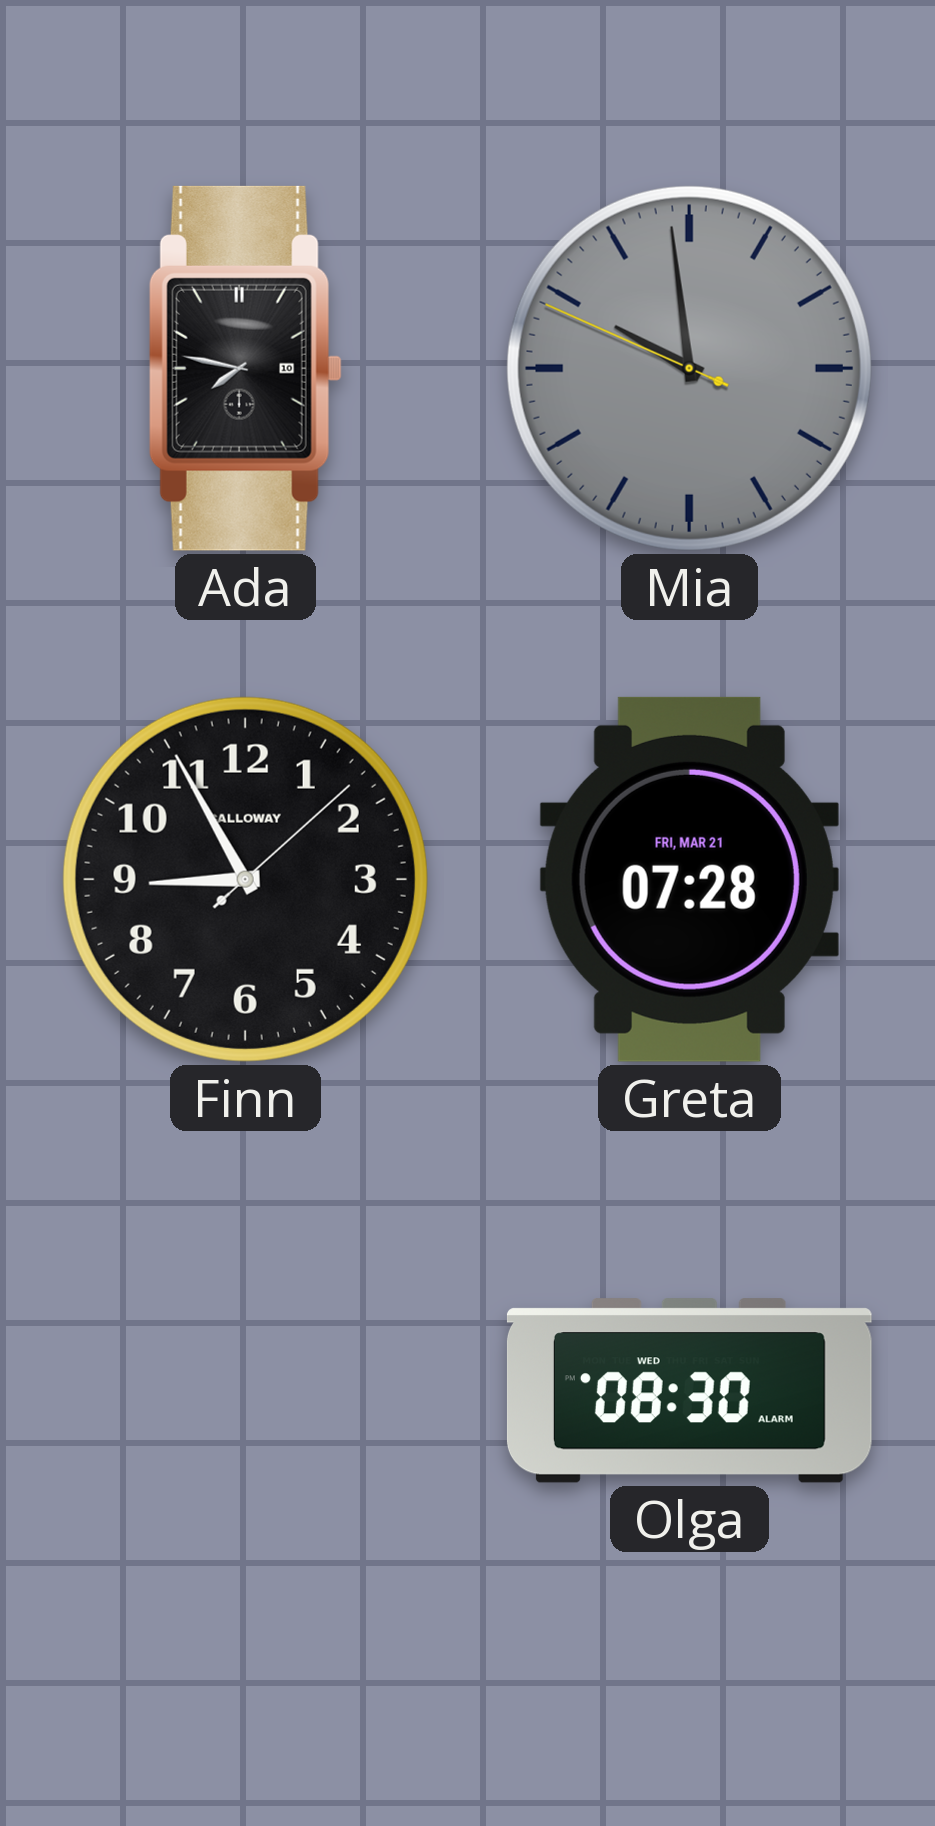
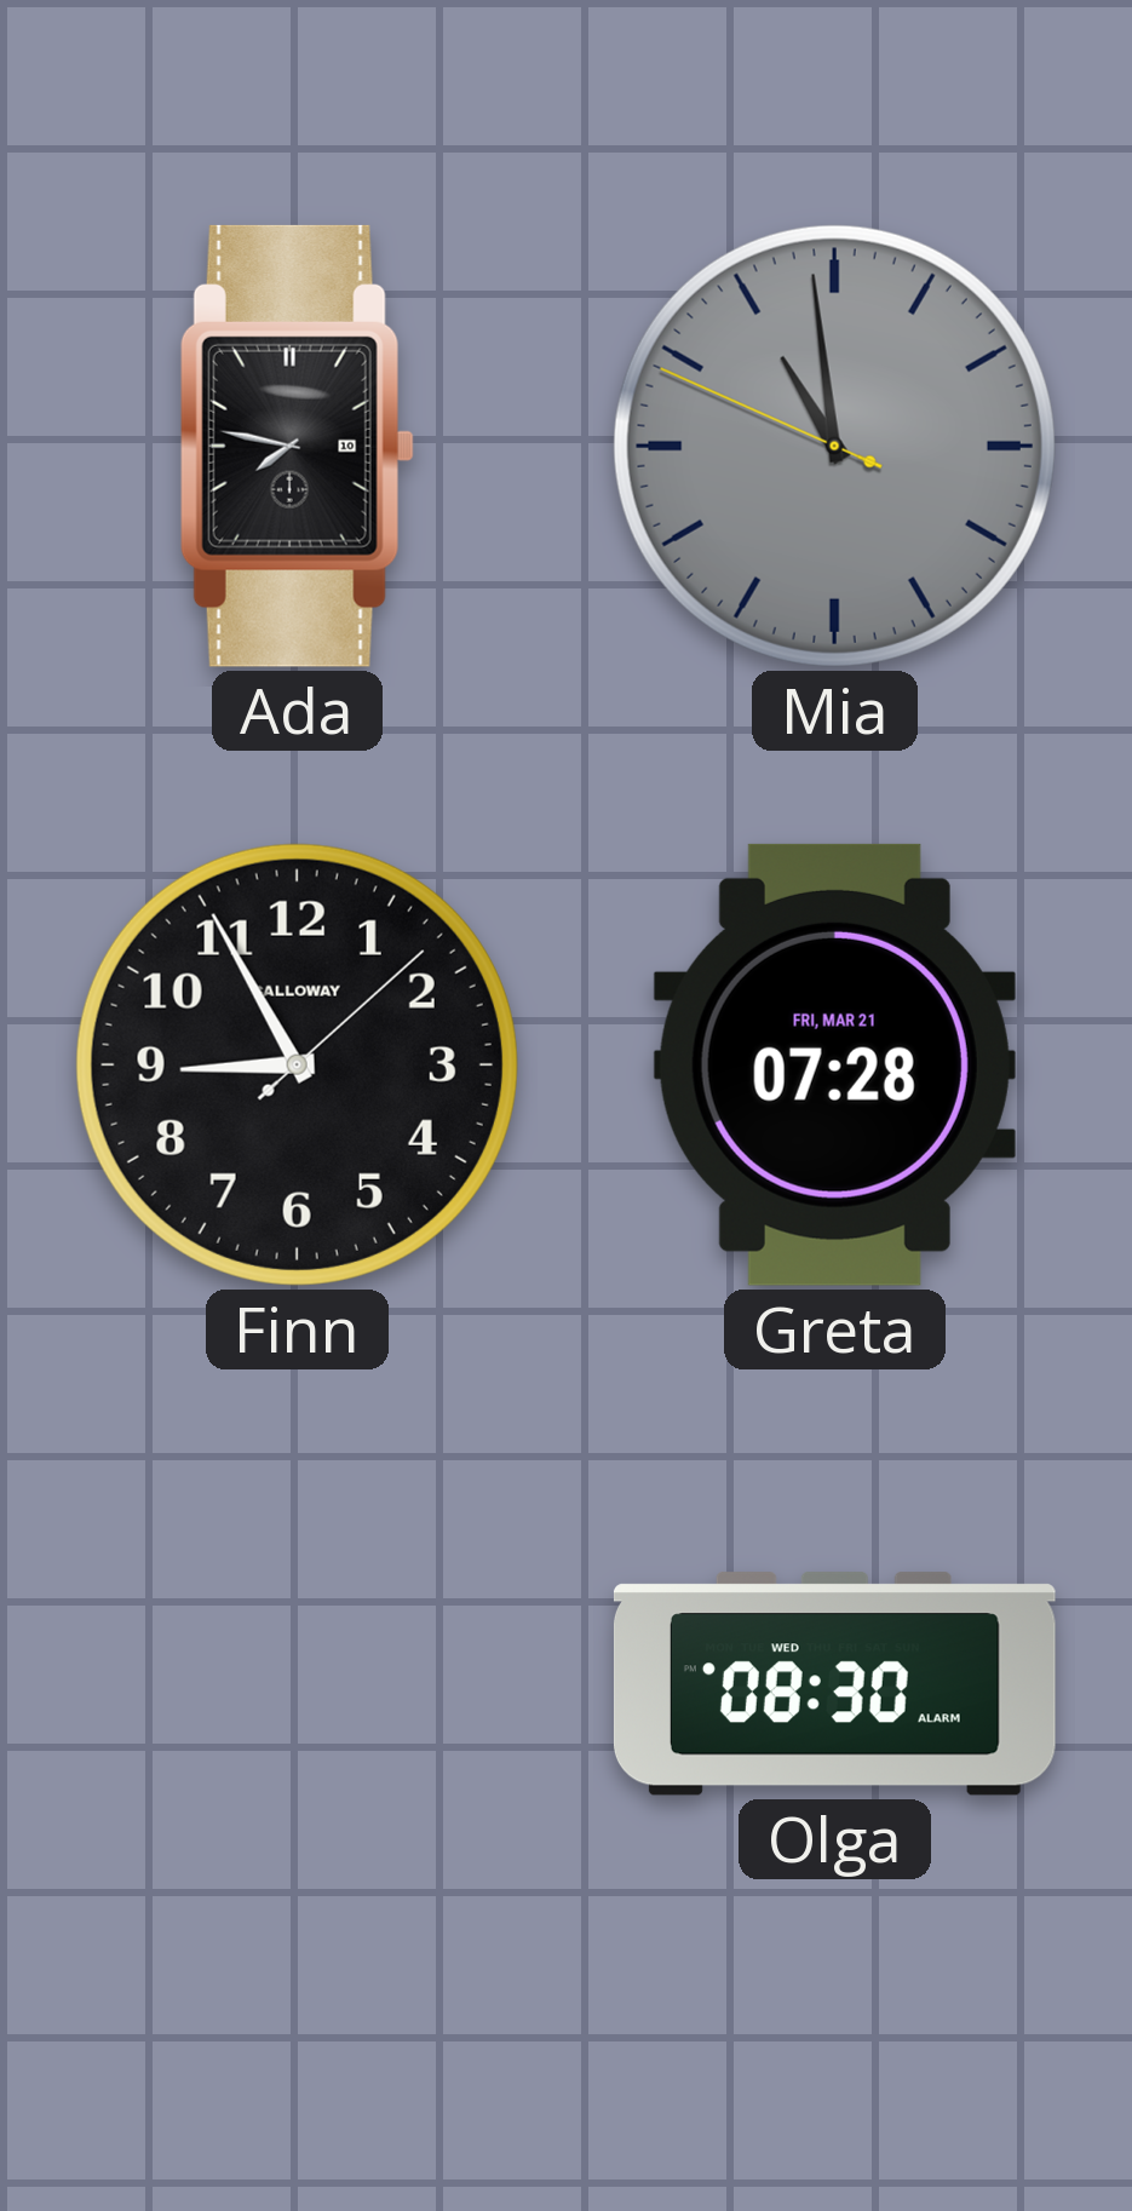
Mia: 9:58 -> 10:58
